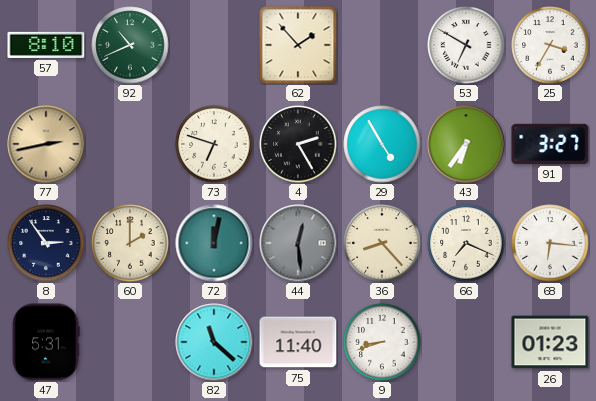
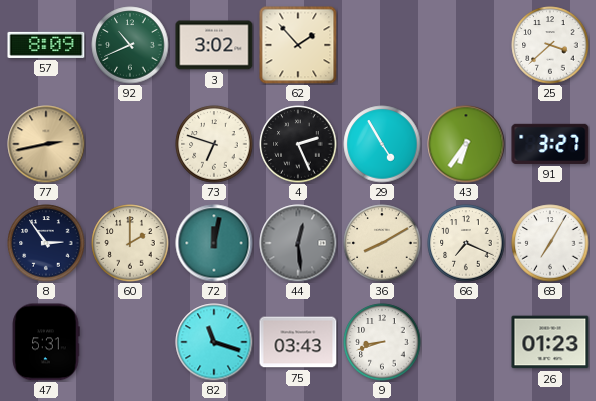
57: 8:10 -> 8:09
3: none -> 3:02
53: 6:50 -> none
25: 3:35 -> 3:38
4: 2:25 -> 2:26
36: 8:23 -> 8:10
68: 6:16 -> 7:05
82: 11:22 -> 11:18
75: 11:40 -> 03:43
